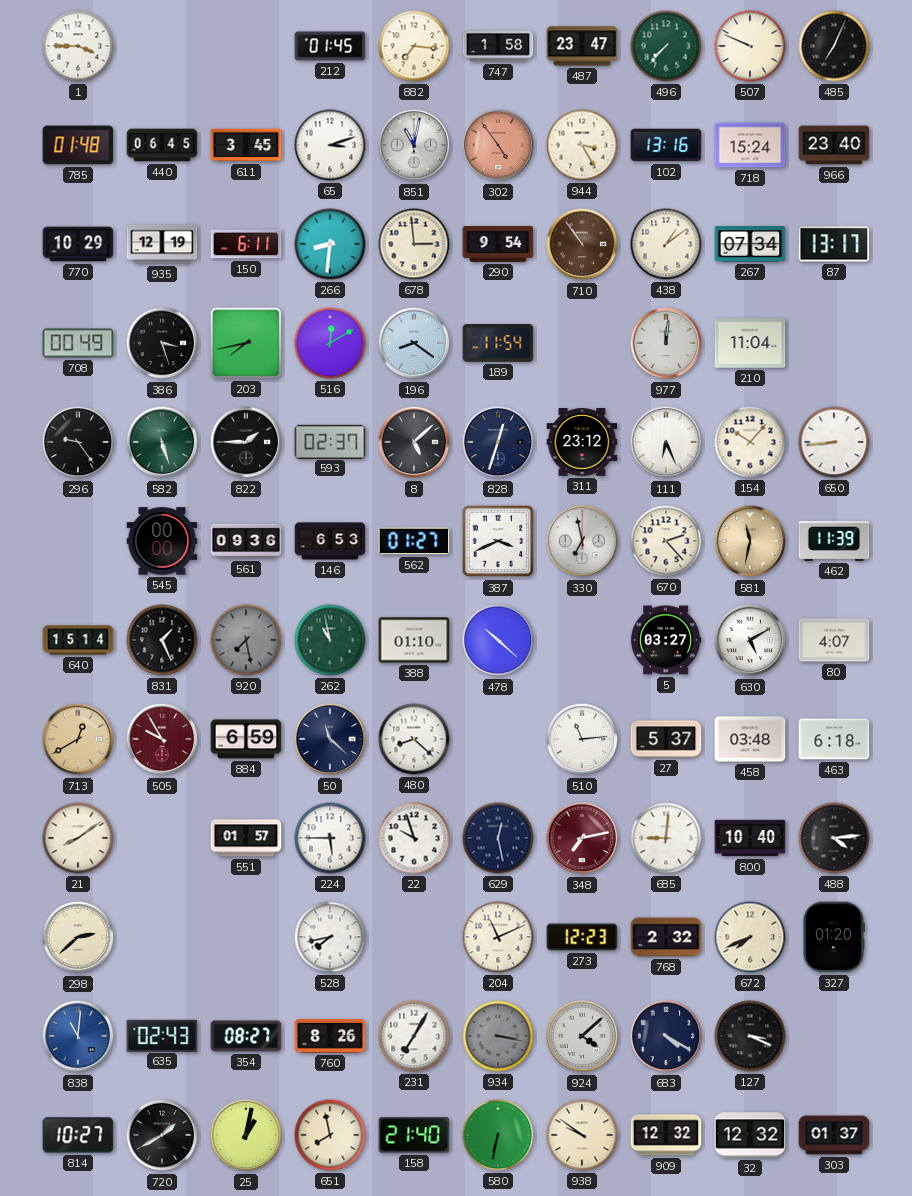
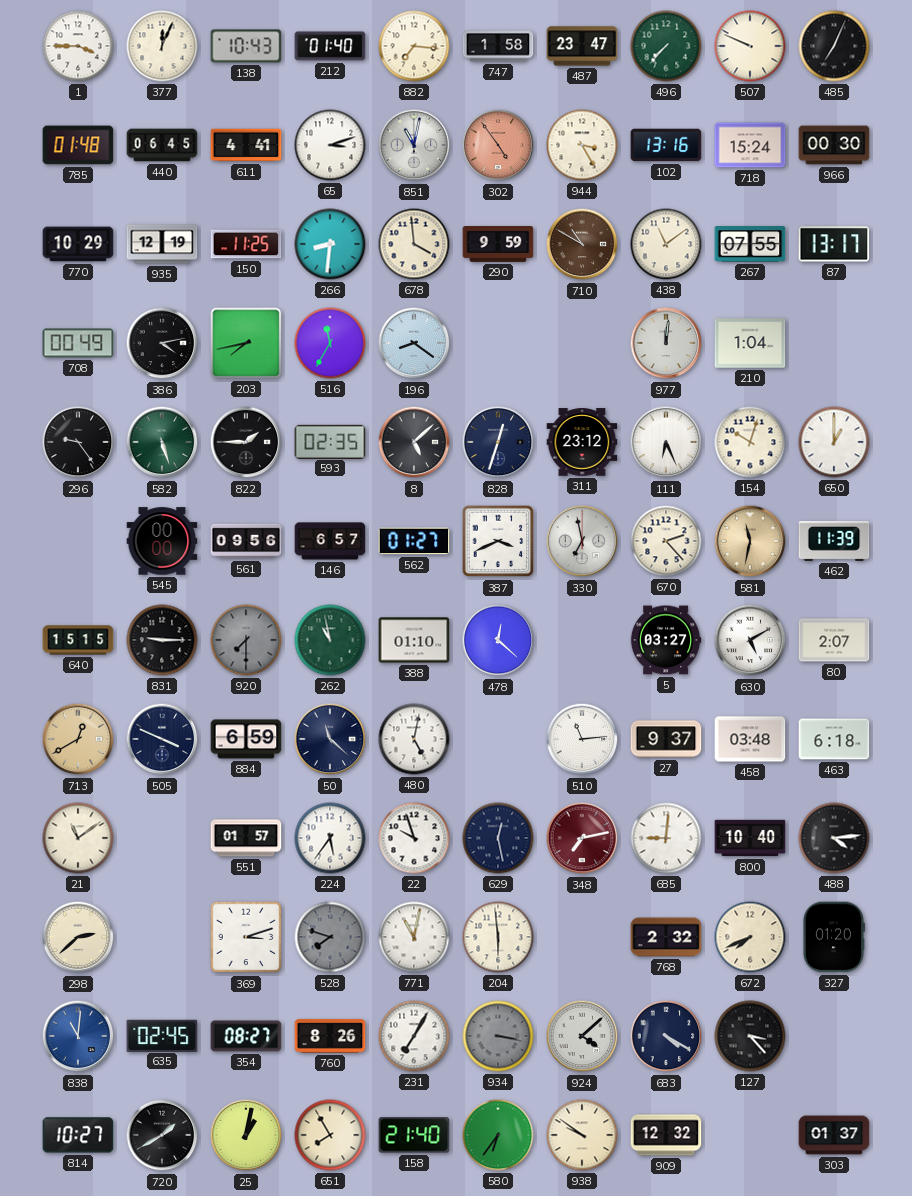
377: none -> 12:04
138: none -> 10:43
212: 01:45 -> 01:40
611: 3:45 -> 4:41
966: 23:40 -> 00:30
150: 6:11 -> 11:25
678: 2:59 -> 3:59
290: 9:54 -> 9:59
710: 10:54 -> 10:50
438: 1:09 -> 11:09
267: 07:34 -> 07:55
386: 3:27 -> 4:13
516: 12:10 -> 11:35
189: 11:54 -> none
210: 11:04 -> 1:04
593: 02:37 -> 02:35
154: 10:07 -> 10:03
650: 8:44 -> 1:00
561: 09:36 -> 09:56
146: 6:53 -> 6:57
640: 15:14 -> 15:15
831: 1:26 -> 9:15
920: 7:28 -> 7:30
478: 10:22 -> 12:22
80: 4:07 -> 2:07
505: 9:55 -> 3:49
505 dial: burgundy -> navy
480: 8:22 -> 5:02
27: 5:37 -> 9:37
21: 8:09 -> 11:09
224: 5:45 -> 5:36
369: none -> 3:12
528: 7:43 -> 7:48
528 dial: white -> grey
771: none -> 11:02
204: 11:11 -> 5:59
273: 12:23 -> none
635: 02:43 -> 02:45
127: 3:19 -> 3:23
651: 7:58 -> 7:55
580: 6:32 -> 6:36
32: 12:32 -> none
